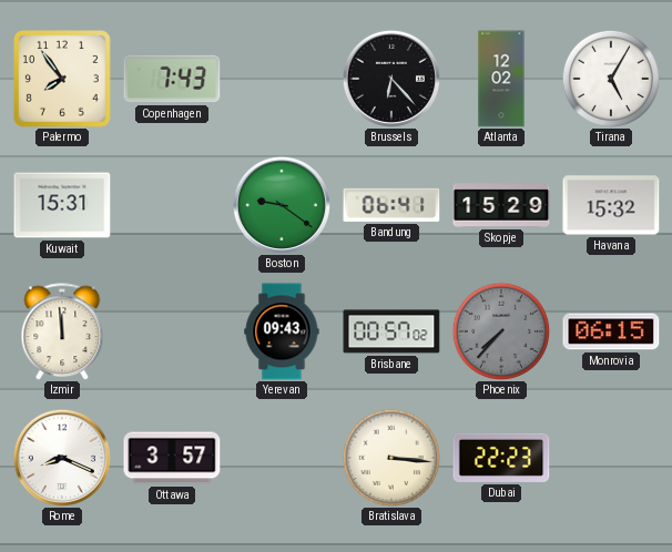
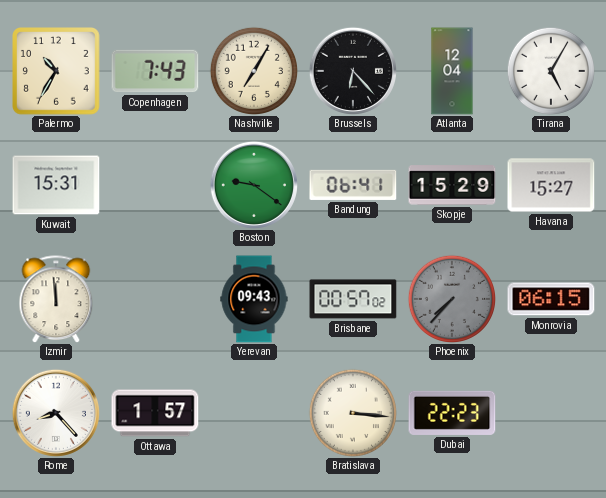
Palermo: 7:54 -> 10:35
Nashville: none -> 7:05
Atlanta: 12:02 -> 12:04
Havana: 15:32 -> 15:27
Rome: 8:19 -> 8:23
Ottawa: 3:57 -> 1:57
